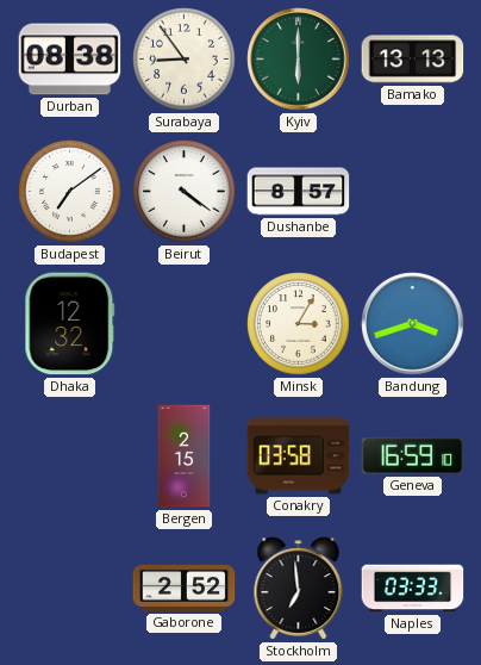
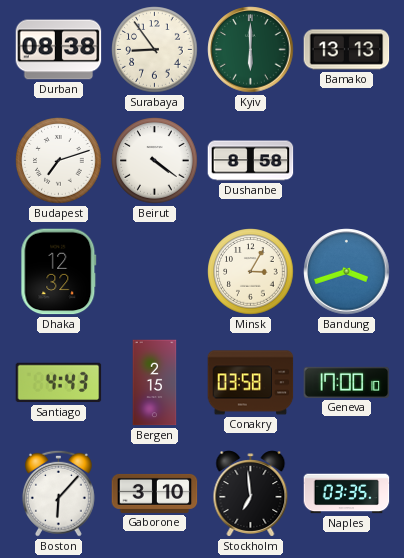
Budapest: 7:09 -> 7:12
Dushanbe: 8:57 -> 8:58
Santiago: none -> 4:43
Geneva: 16:59 -> 17:00
Boston: none -> 6:07
Gaborone: 2:52 -> 3:10
Naples: 03:33 -> 03:35
